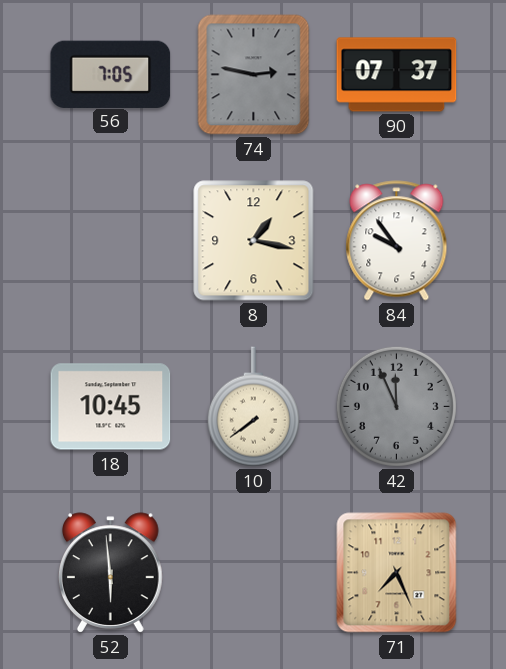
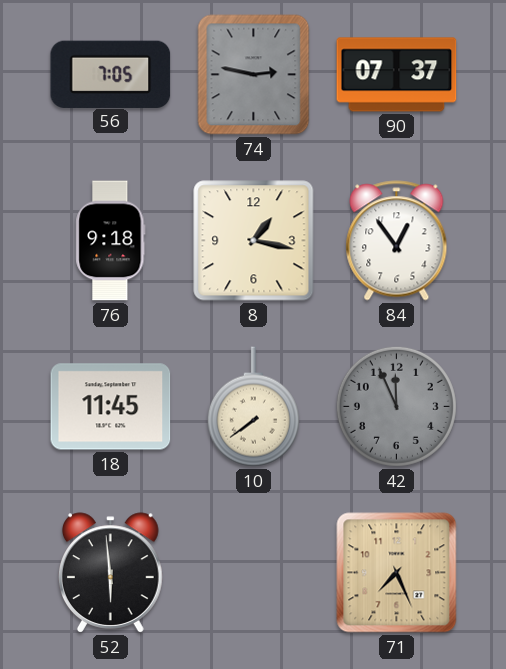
76: none -> 9:18
84: 9:54 -> 12:54
18: 10:45 -> 11:45
